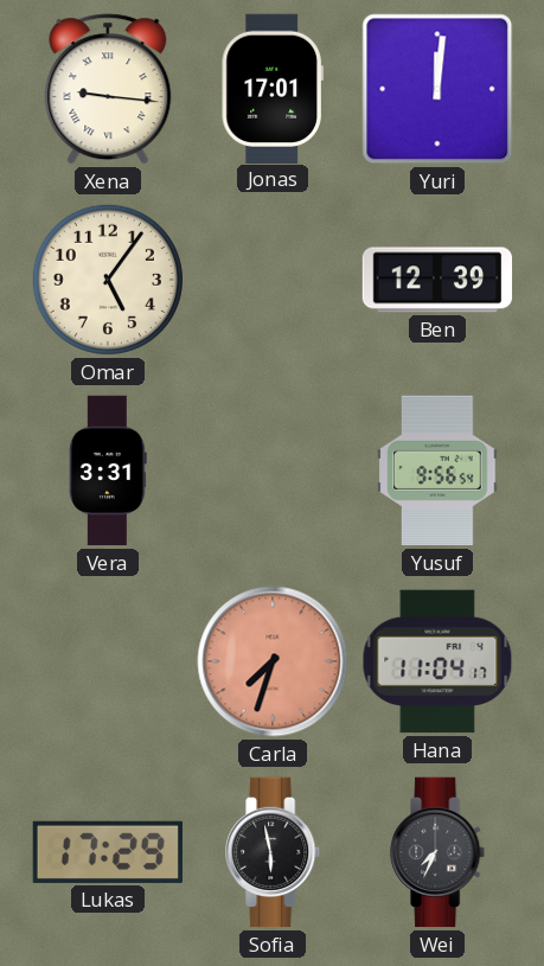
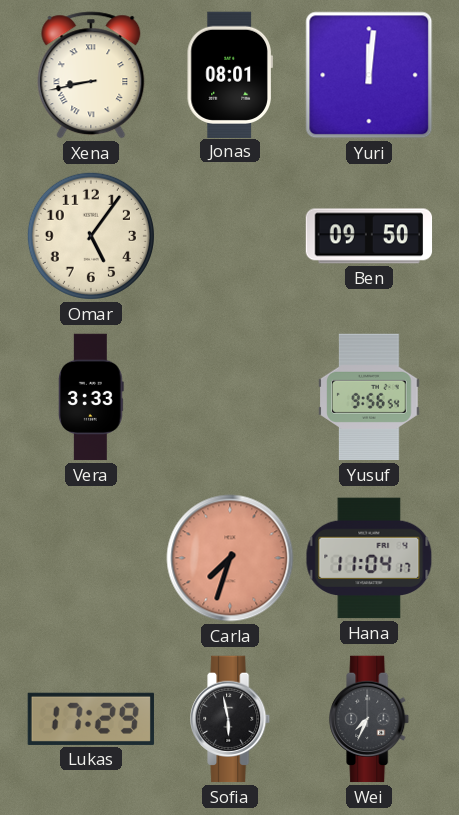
Xena: 9:16 -> 8:43
Jonas: 17:01 -> 08:01
Ben: 12:39 -> 09:50
Vera: 3:31 -> 3:33
